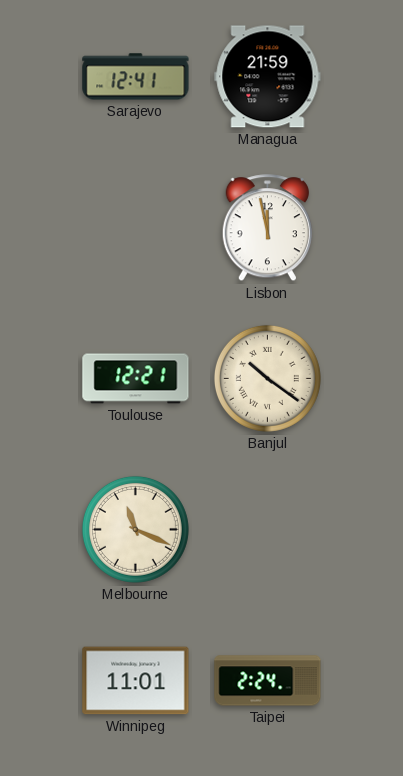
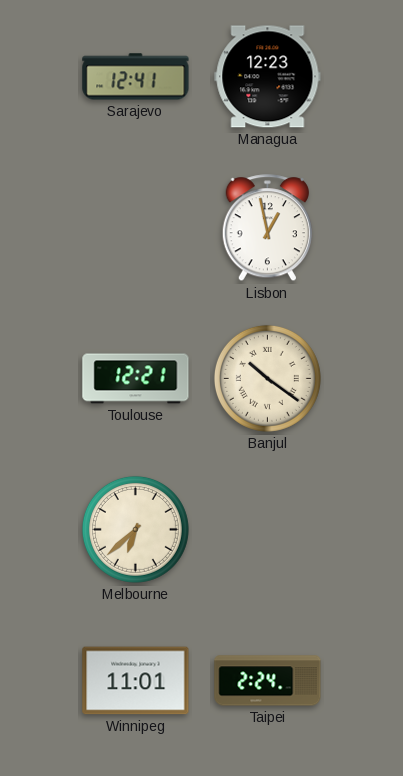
Managua: 21:59 -> 12:23
Lisbon: 11:58 -> 12:58
Melbourne: 11:19 -> 6:38
